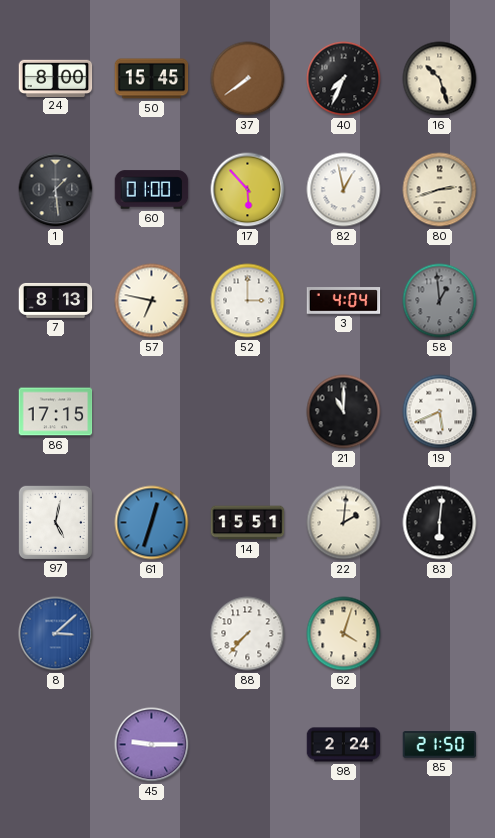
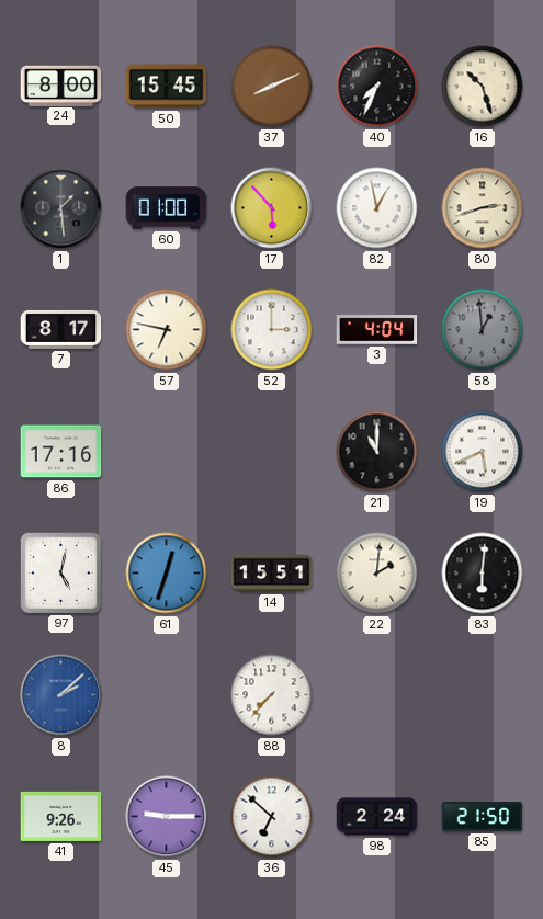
37: 7:39 -> 8:11
7: 8:13 -> 8:17
86: 17:15 -> 17:16
8: 3:08 -> 2:08
62: 4:03 -> none
41: none -> 9:26
36: none -> 6:52
